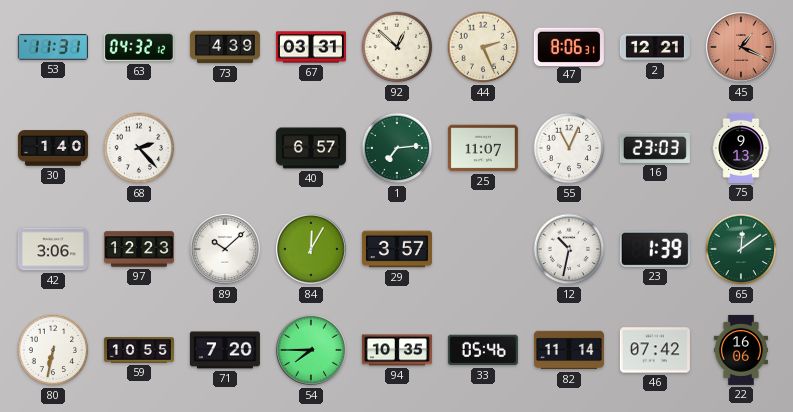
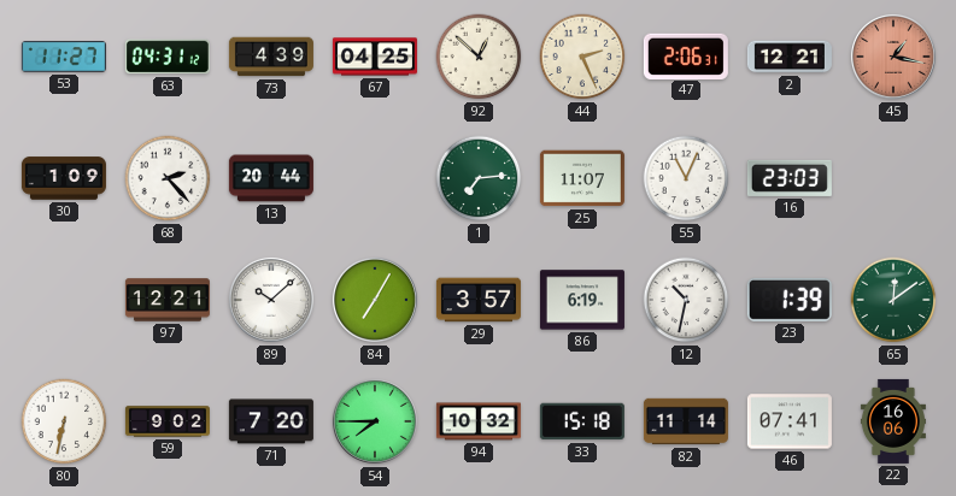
53: 11:31 -> 11:27
63: 04:32 -> 04:31
67: 03:31 -> 04:25
47: 8:06 -> 2:06
45: 1:19 -> 1:17
30: 1:40 -> 1:09
13: none -> 20:44
40: 6:57 -> none
75: 9:13 -> none
42: 3:06 -> none
97: 12:23 -> 12:21
84: 12:05 -> 7:05
86: none -> 6:19
59: 10:55 -> 9:02
94: 10:35 -> 10:32
33: 05:46 -> 15:18
46: 07:42 -> 07:41
